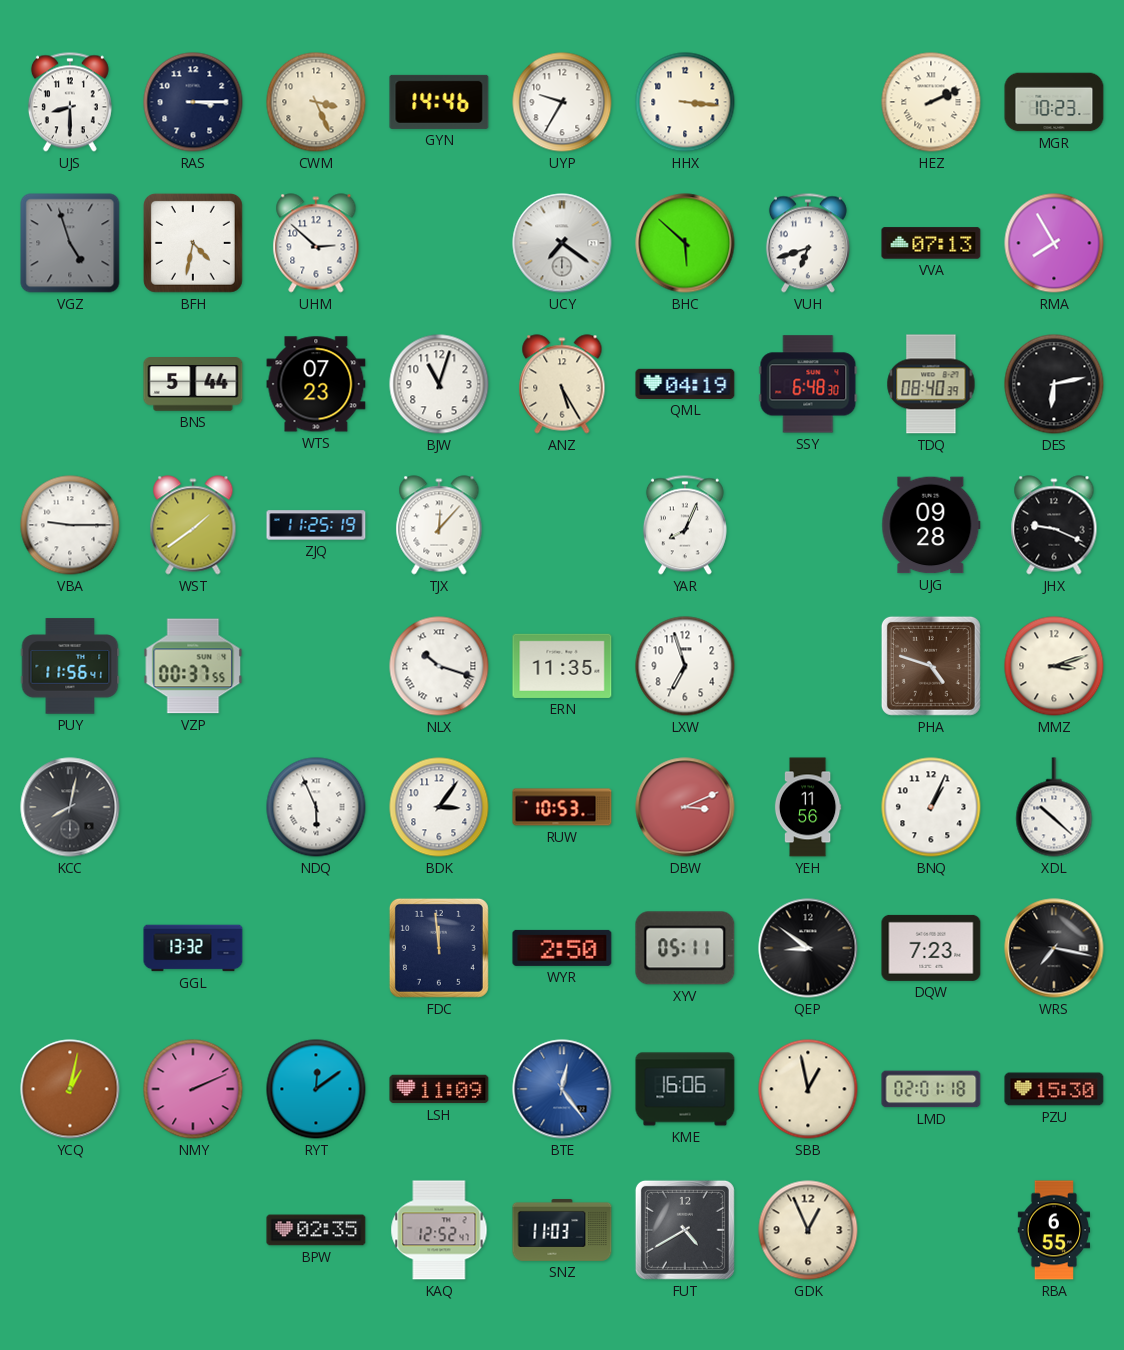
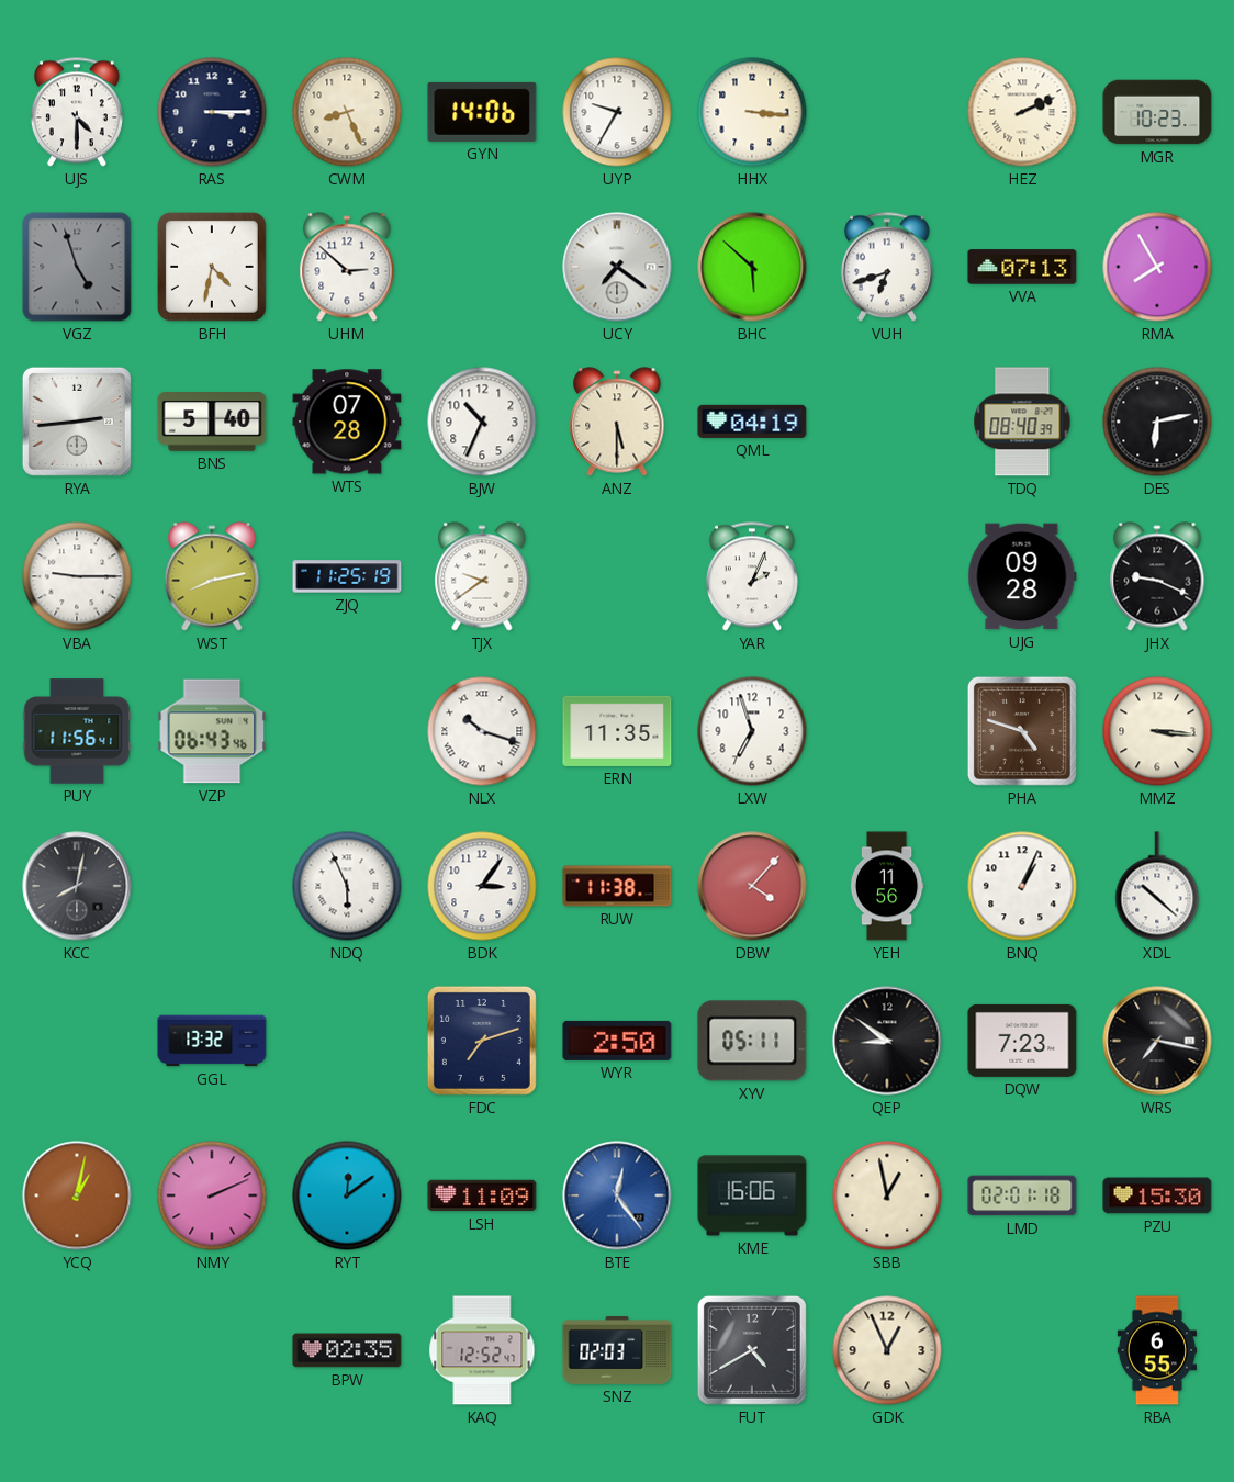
UJS: 8:30 -> 4:30
CWM: 3:26 -> 8:26
GYN: 14:46 -> 14:06
RYA: none -> 2:44
BNS: 5:44 -> 5:40
WTS: 07:23 -> 07:28
BJW: 11:03 -> 10:34
ANZ: 5:25 -> 5:30
SSY: 6:48 -> none
WST: 1:39 -> 8:13
TJX: 12:07 -> 9:39
YAR: 8:04 -> 2:04
VZP: 00:37 -> 06:43
MMZ: 3:12 -> 3:16
RUW: 10:53 -> 11:38
DBW: 3:11 -> 4:07
FDC: 11:59 -> 7:12
SNZ: 11:03 -> 02:03
